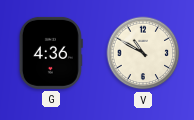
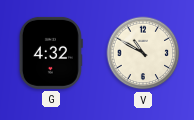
G: 4:36 -> 4:32
